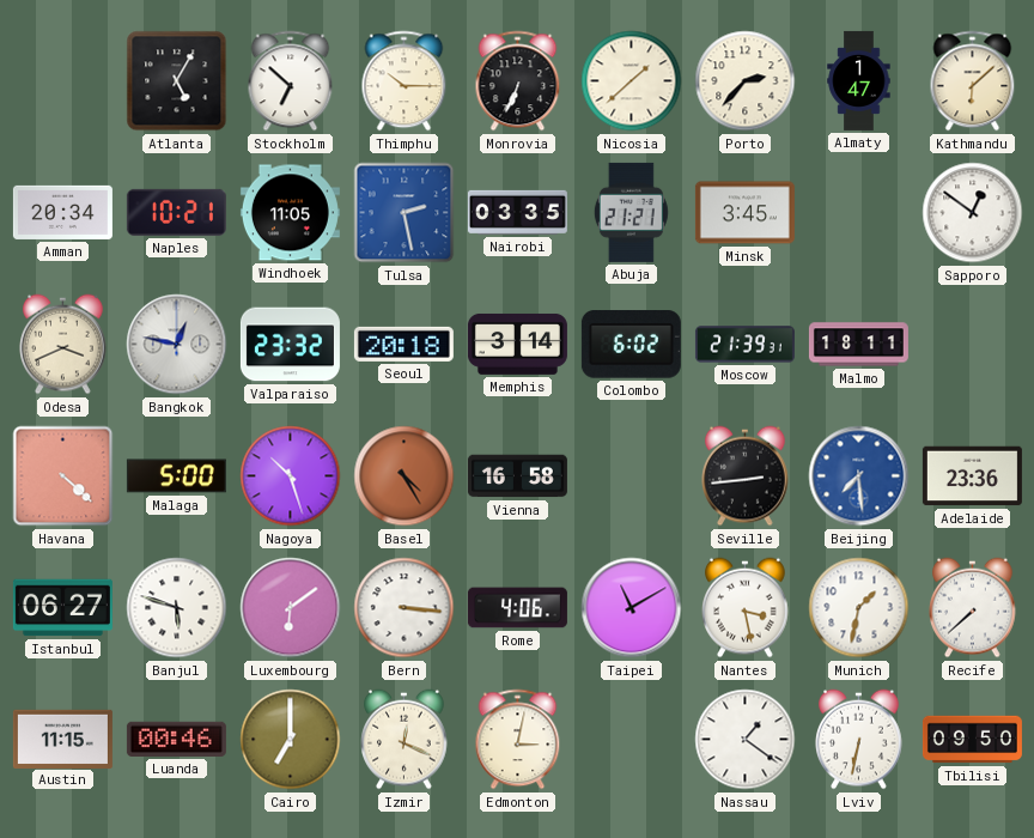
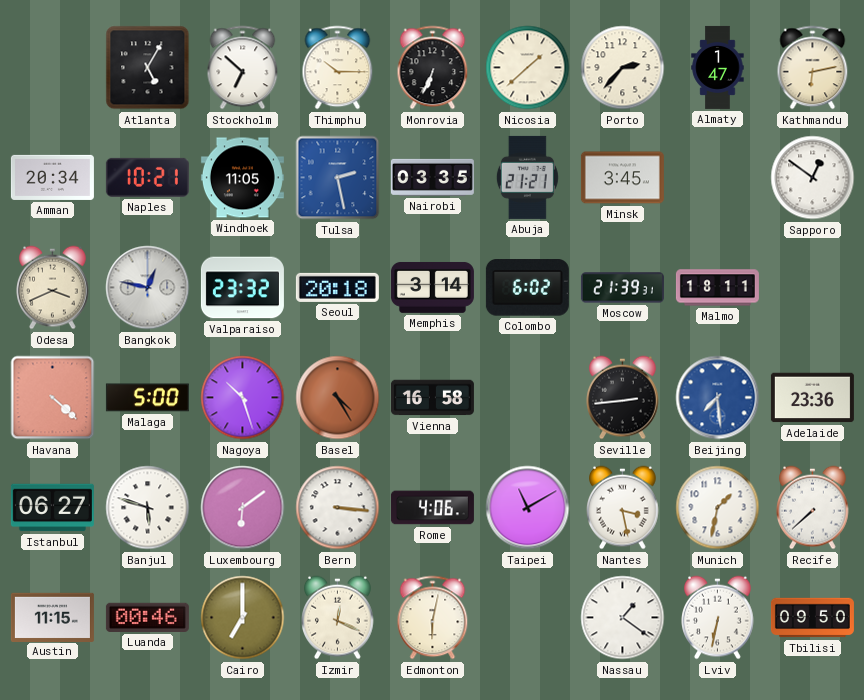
Kathmandu: 6:08 -> 6:13
Edmonton: 3:02 -> 6:02
